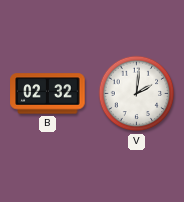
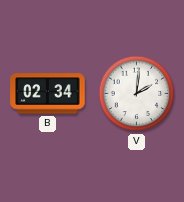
B: 02:32 -> 02:34
